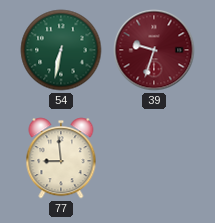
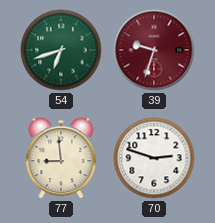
54: 6:32 -> 6:42
70: none -> 2:48
